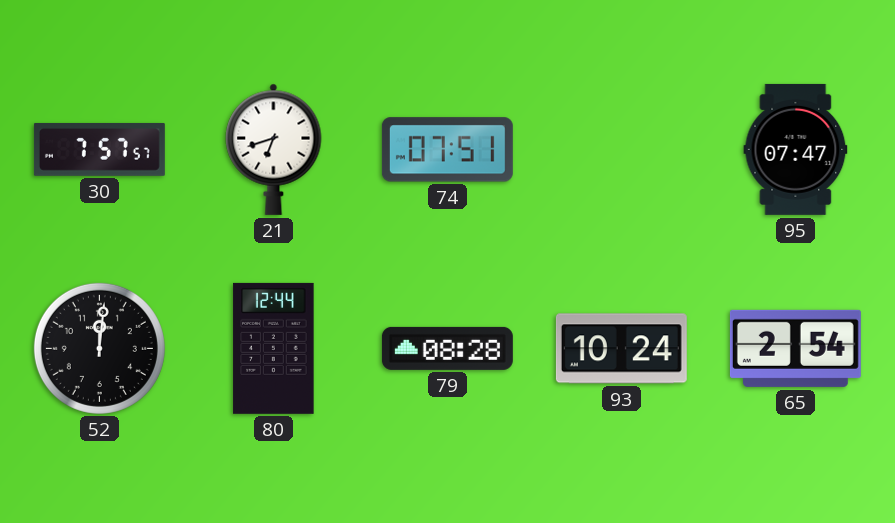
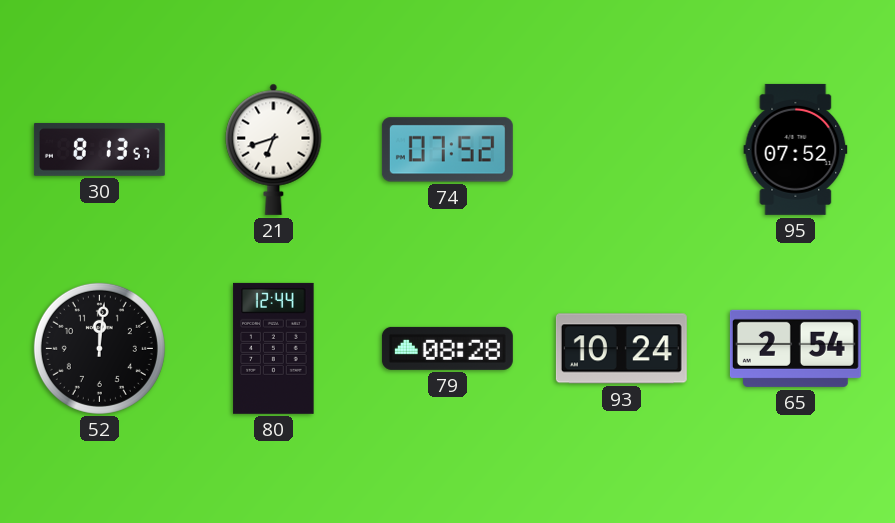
30: 7:57 -> 8:13
74: 07:51 -> 07:52
95: 07:47 -> 07:52
